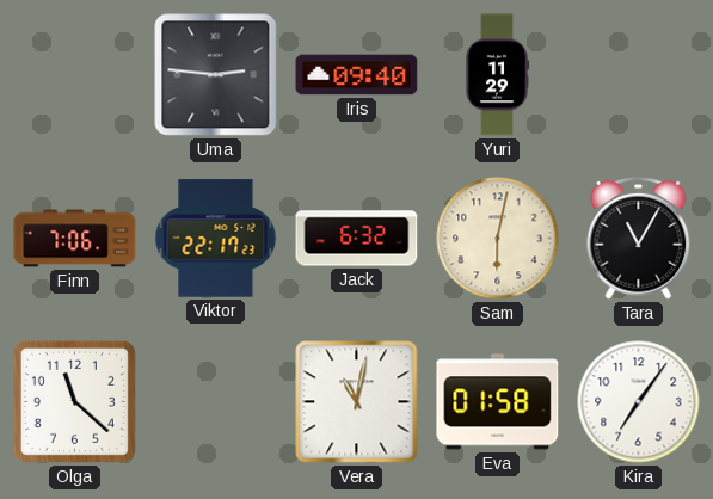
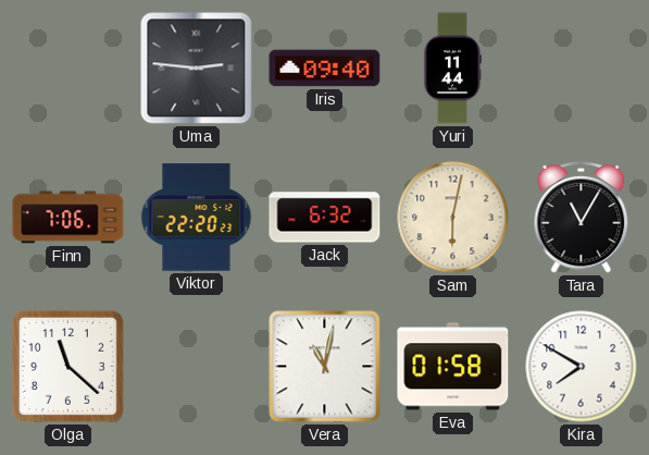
Yuri: 11:29 -> 11:44
Viktor: 22:17 -> 22:20
Kira: 7:06 -> 7:50
